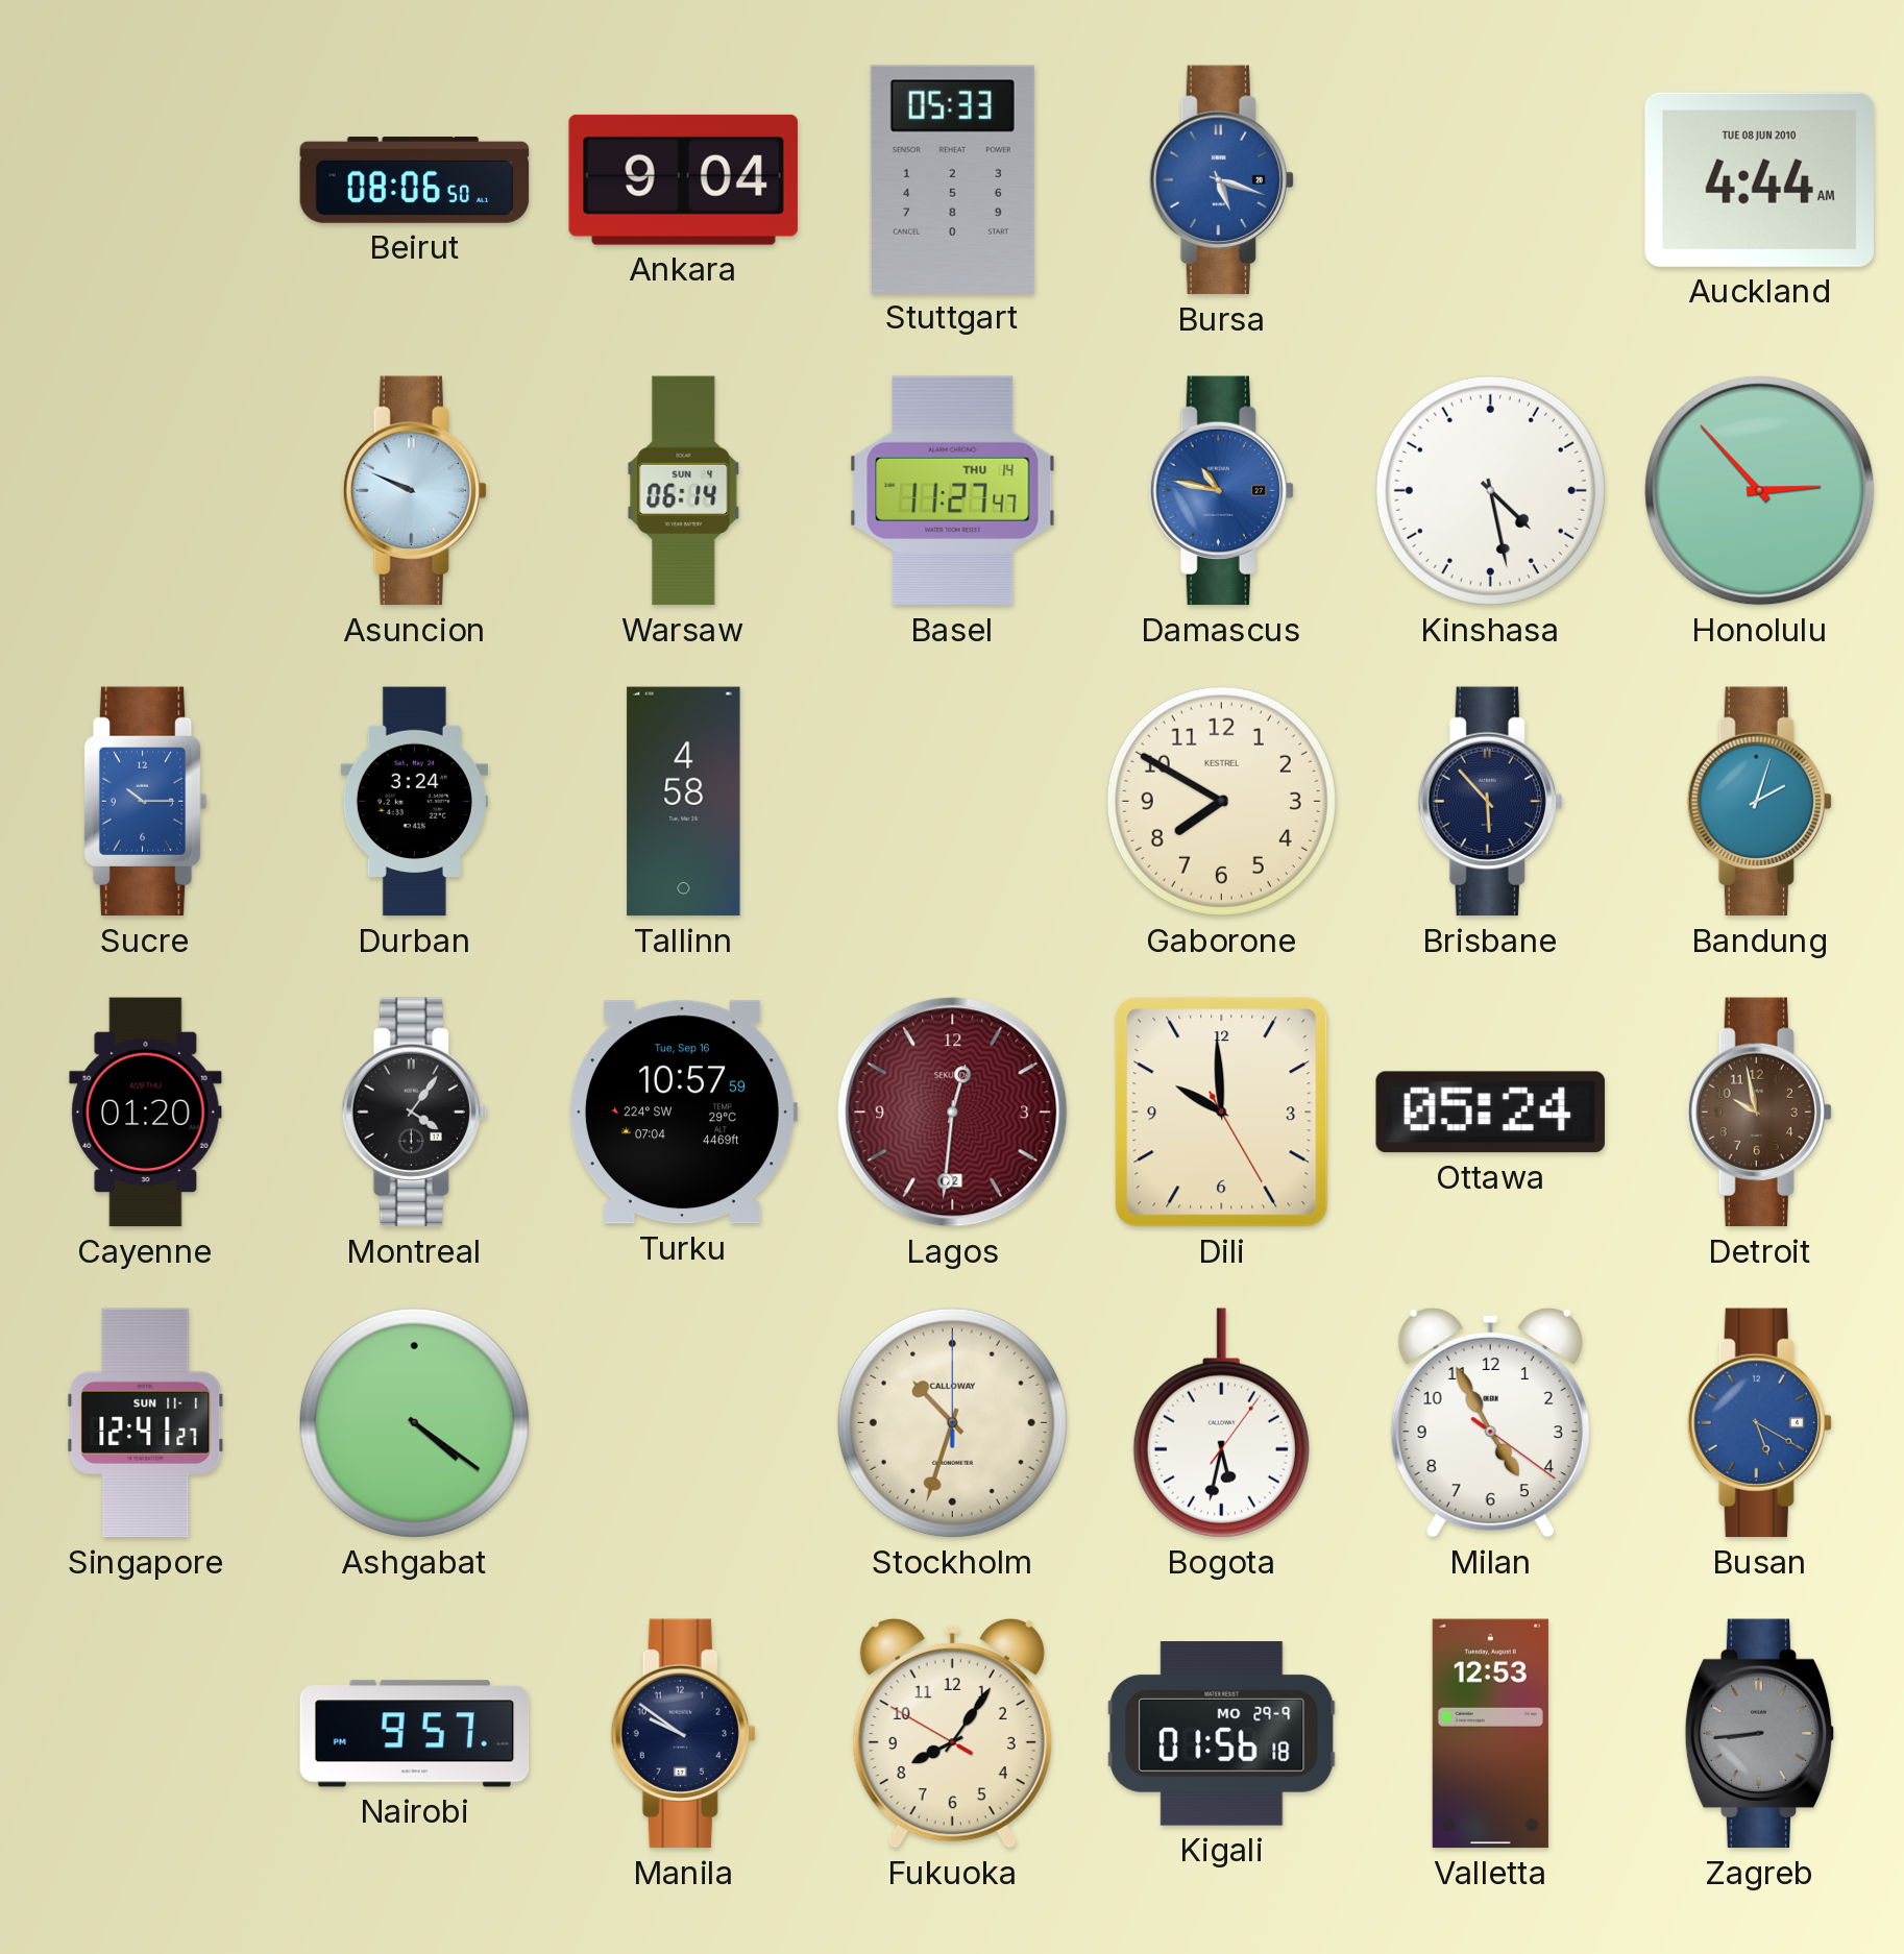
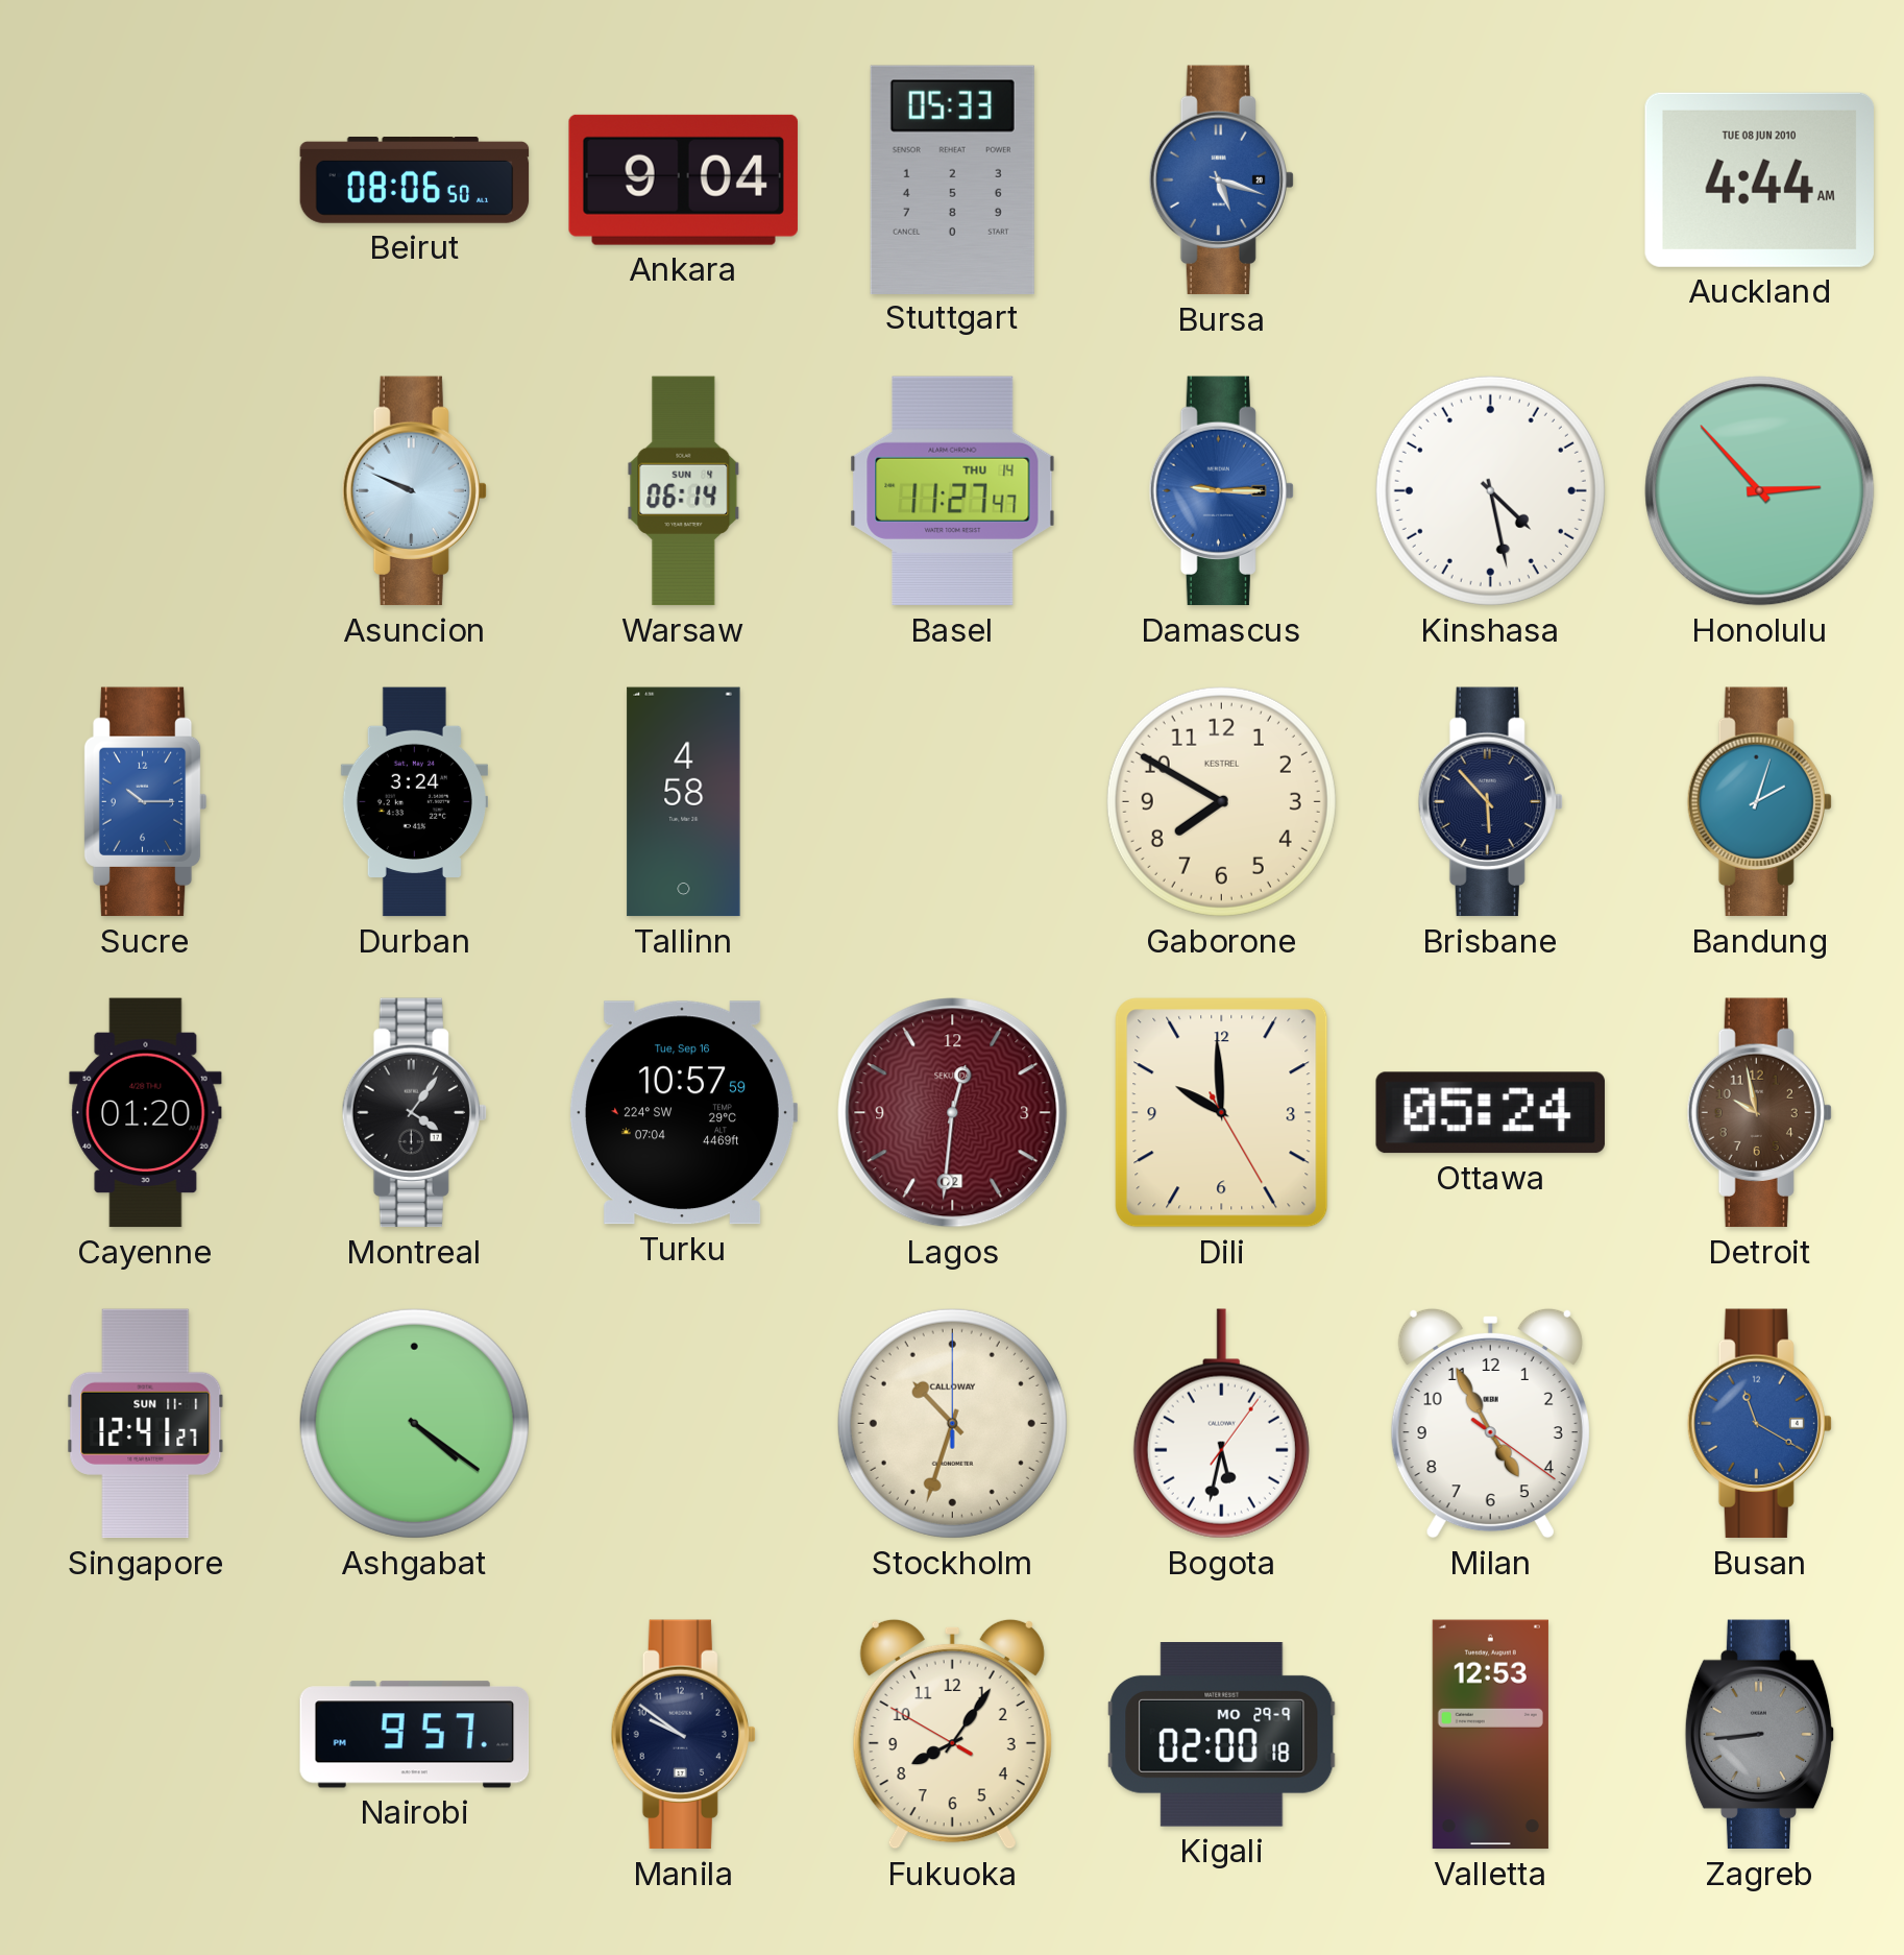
Damascus: 10:47 -> 9:15
Busan: 5:20 -> 11:20
Kigali: 01:56 -> 02:00
